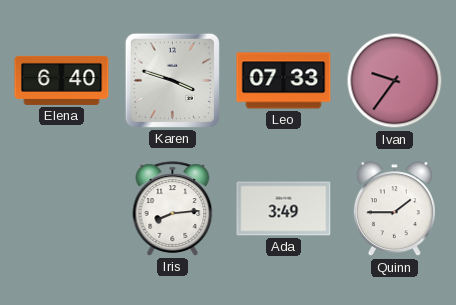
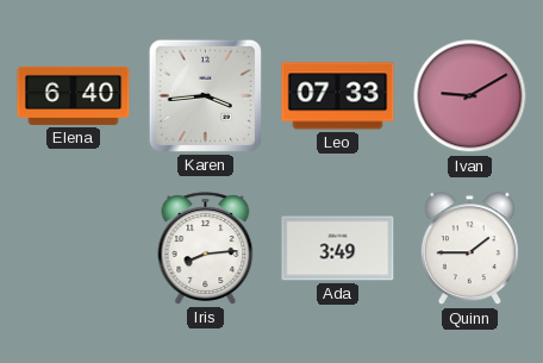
Karen: 3:48 -> 3:44
Ivan: 9:36 -> 9:10
